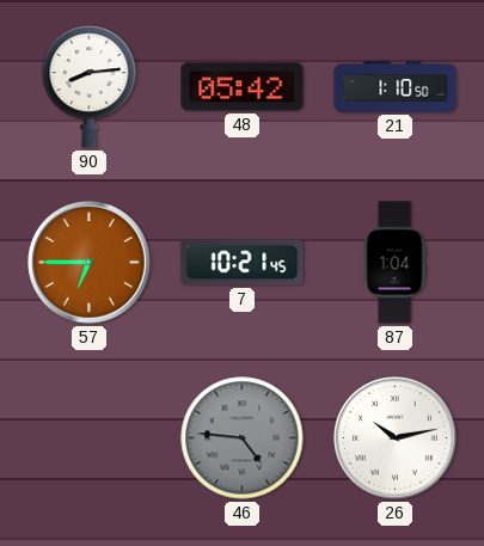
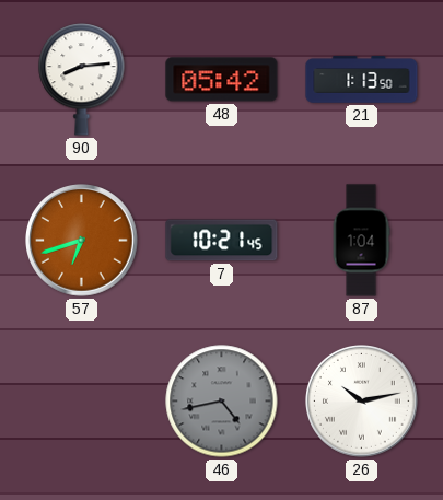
21: 1:10 -> 1:13
57: 6:45 -> 6:42
46: 4:46 -> 4:43
